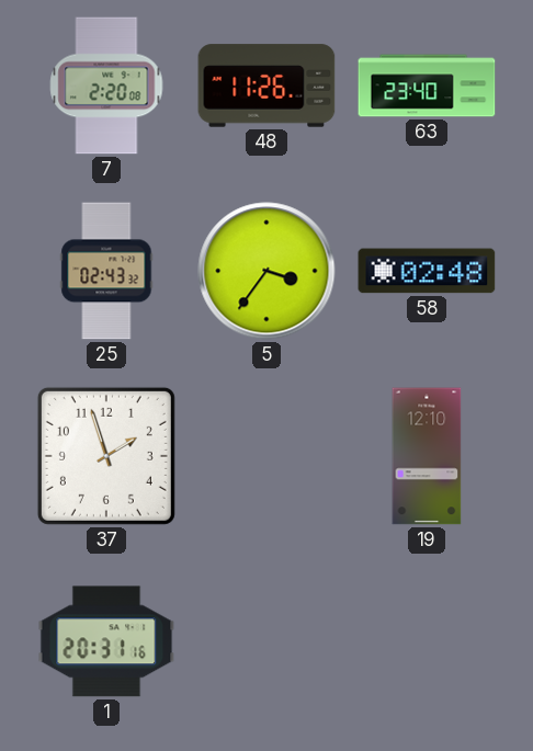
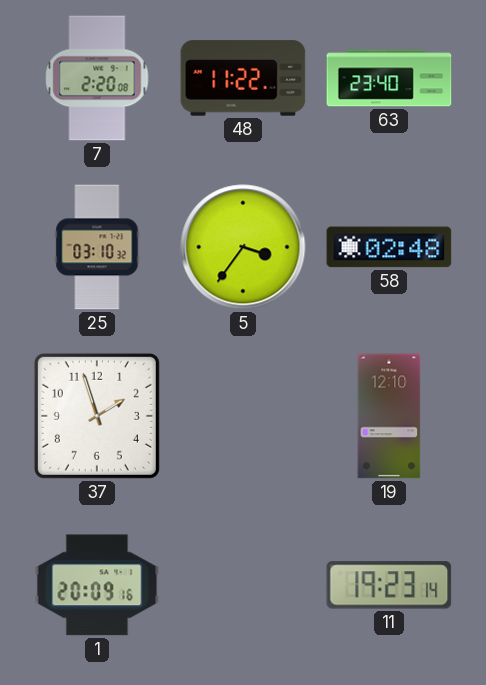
48: 11:26 -> 11:22
25: 02:43 -> 03:10
1: 20:31 -> 20:09
11: none -> 19:23
